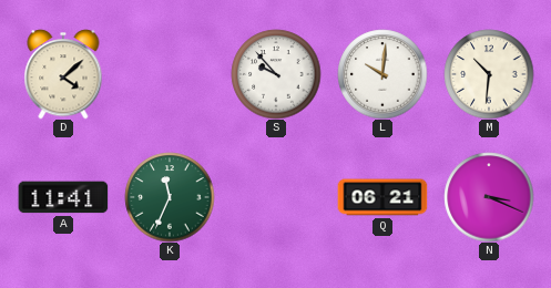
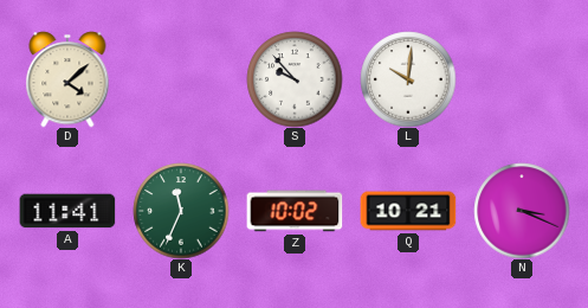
M: 10:31 -> none
Z: none -> 10:02
Q: 06:21 -> 10:21
